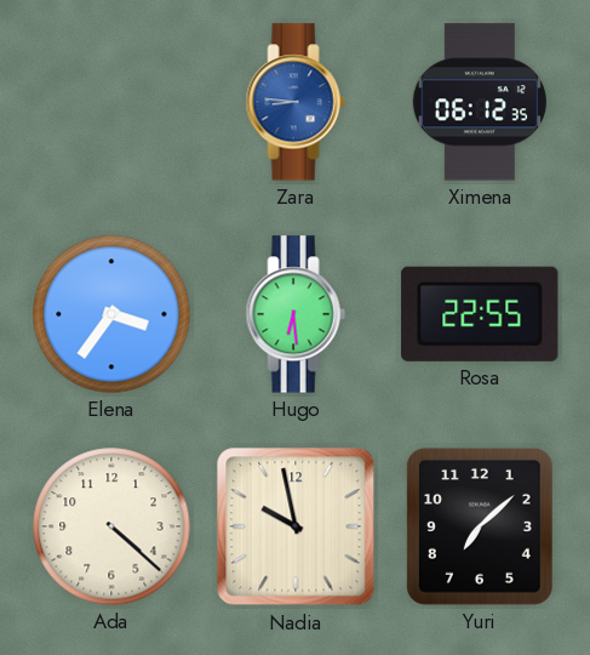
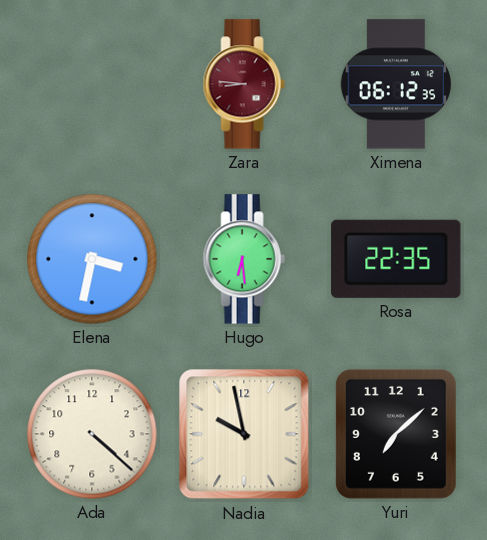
Zara dial: blue -> burgundy
Elena: 3:36 -> 3:32
Rosa: 22:55 -> 22:35
